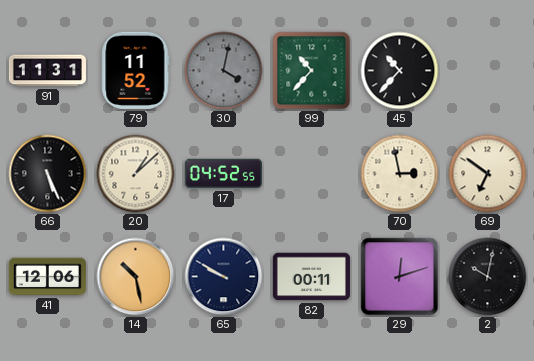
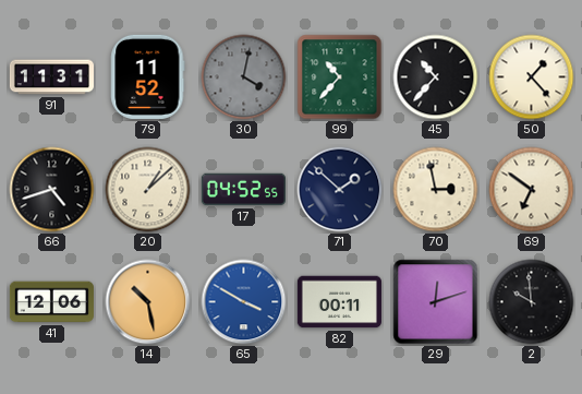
50: none -> 1:23
66: 5:26 -> 4:42
71: none -> 1:52
65: 9:50 -> 3:50
65 dial: navy -> blue
2: 10:02 -> 9:59
